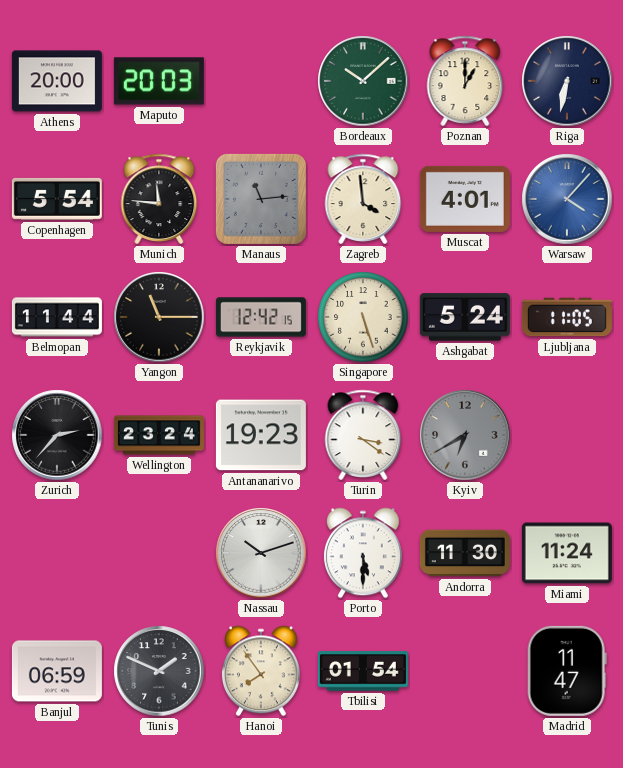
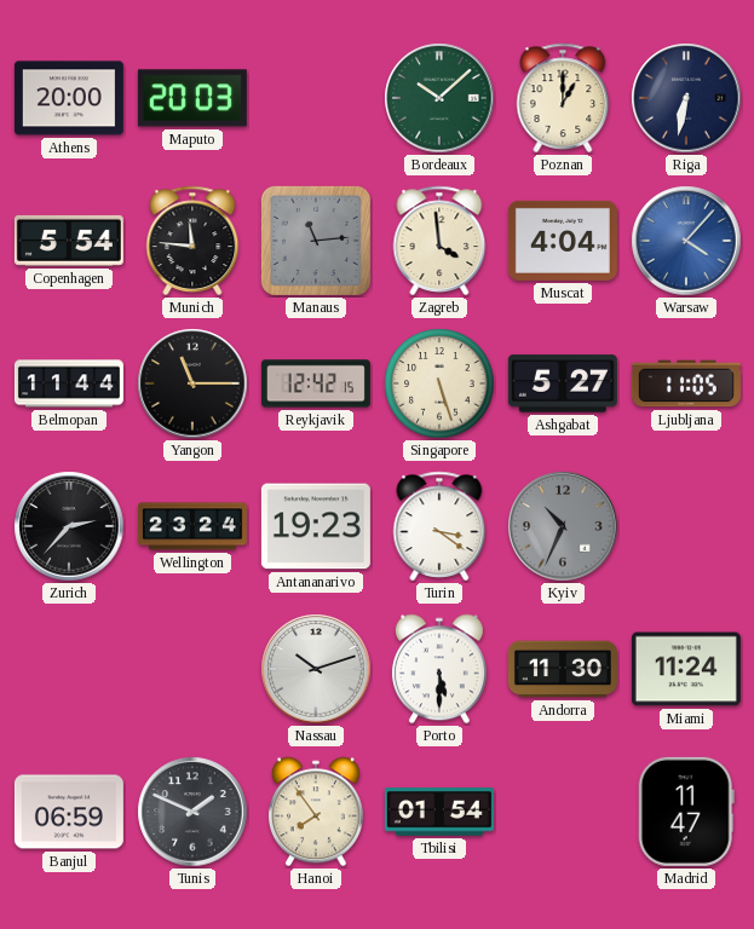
Muscat: 4:01 -> 4:04
Ashgabat: 5:24 -> 5:27
Kyiv: 6:40 -> 10:34
